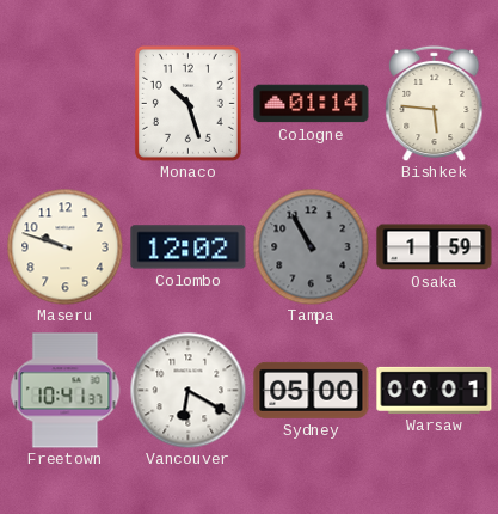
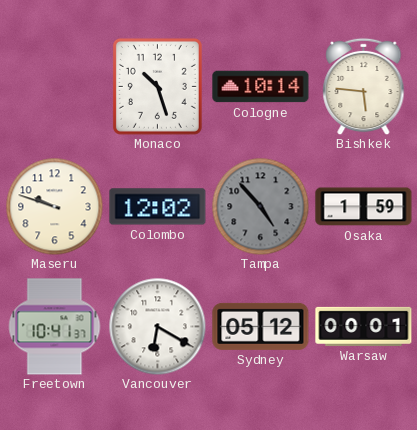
Cologne: 01:14 -> 10:14
Tampa: 10:55 -> 4:53
Sydney: 05:00 -> 05:12
